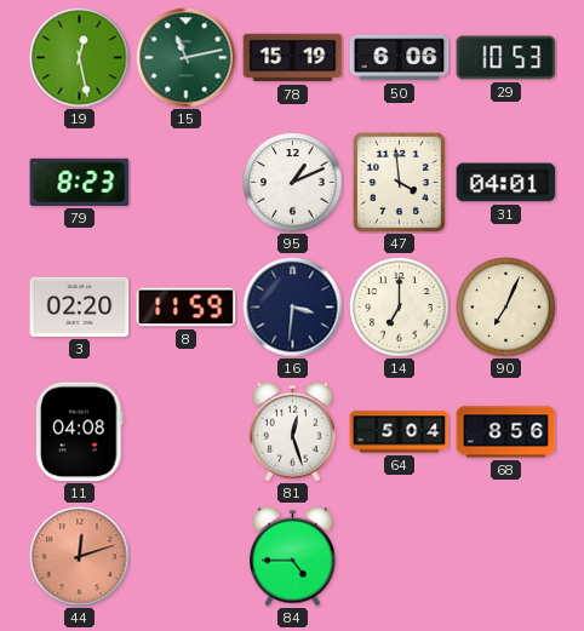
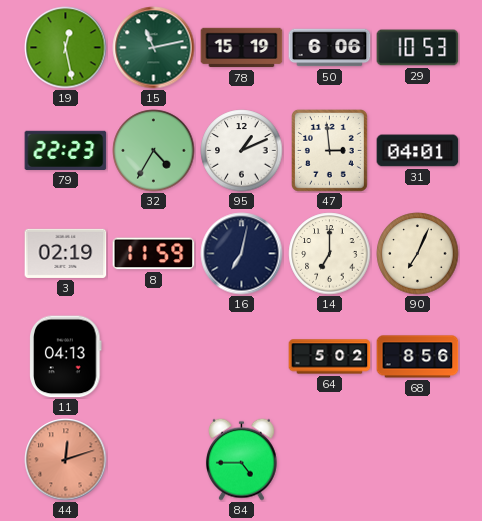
79: 8:23 -> 22:23
32: none -> 4:35
47: 3:59 -> 2:59
3: 02:20 -> 02:19
16: 3:31 -> 7:02
11: 04:08 -> 04:13
81: 12:27 -> none
64: 5:04 -> 5:02
